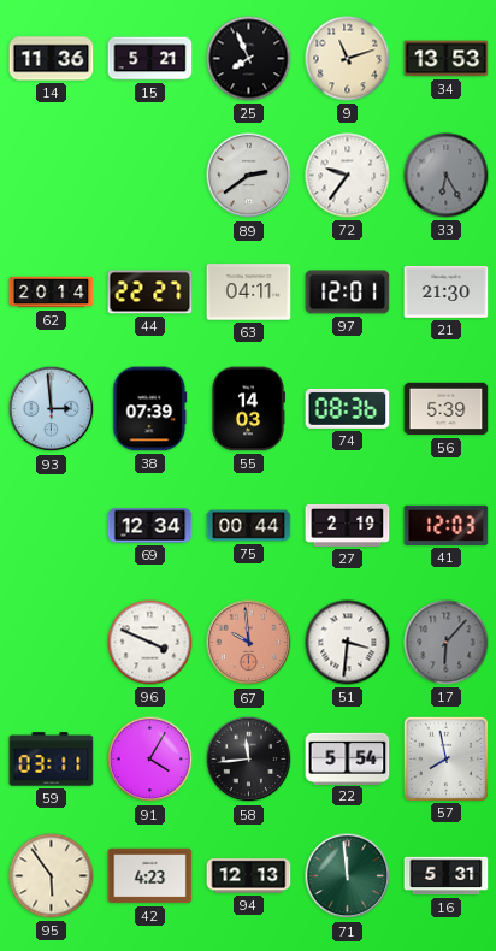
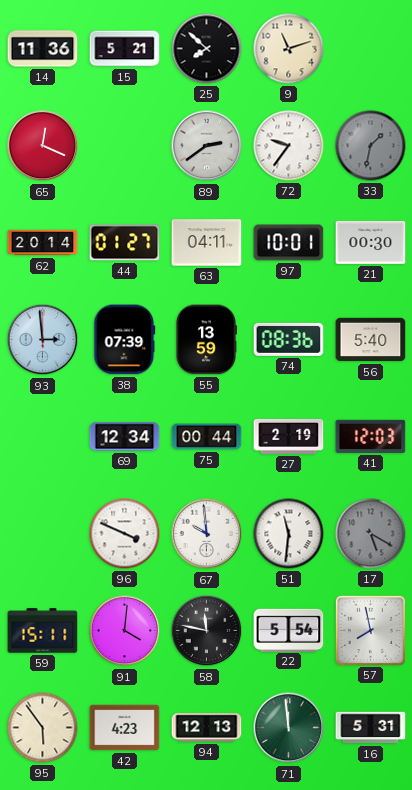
25: 7:56 -> 7:52
34: 13:53 -> none
65: none -> 12:19
33: 6:25 -> 1:32
44: 22:27 -> 01:27
97: 12:01 -> 10:01
21: 21:30 -> 00:30
55: 14:03 -> 13:59
56: 5:39 -> 5:40
67 dial: salmon -> white
51: 3:31 -> 11:31
17: 6:07 -> 5:20
59: 03:11 -> 15:11
91: 4:05 -> 4:01
58: 11:44 -> 11:47
